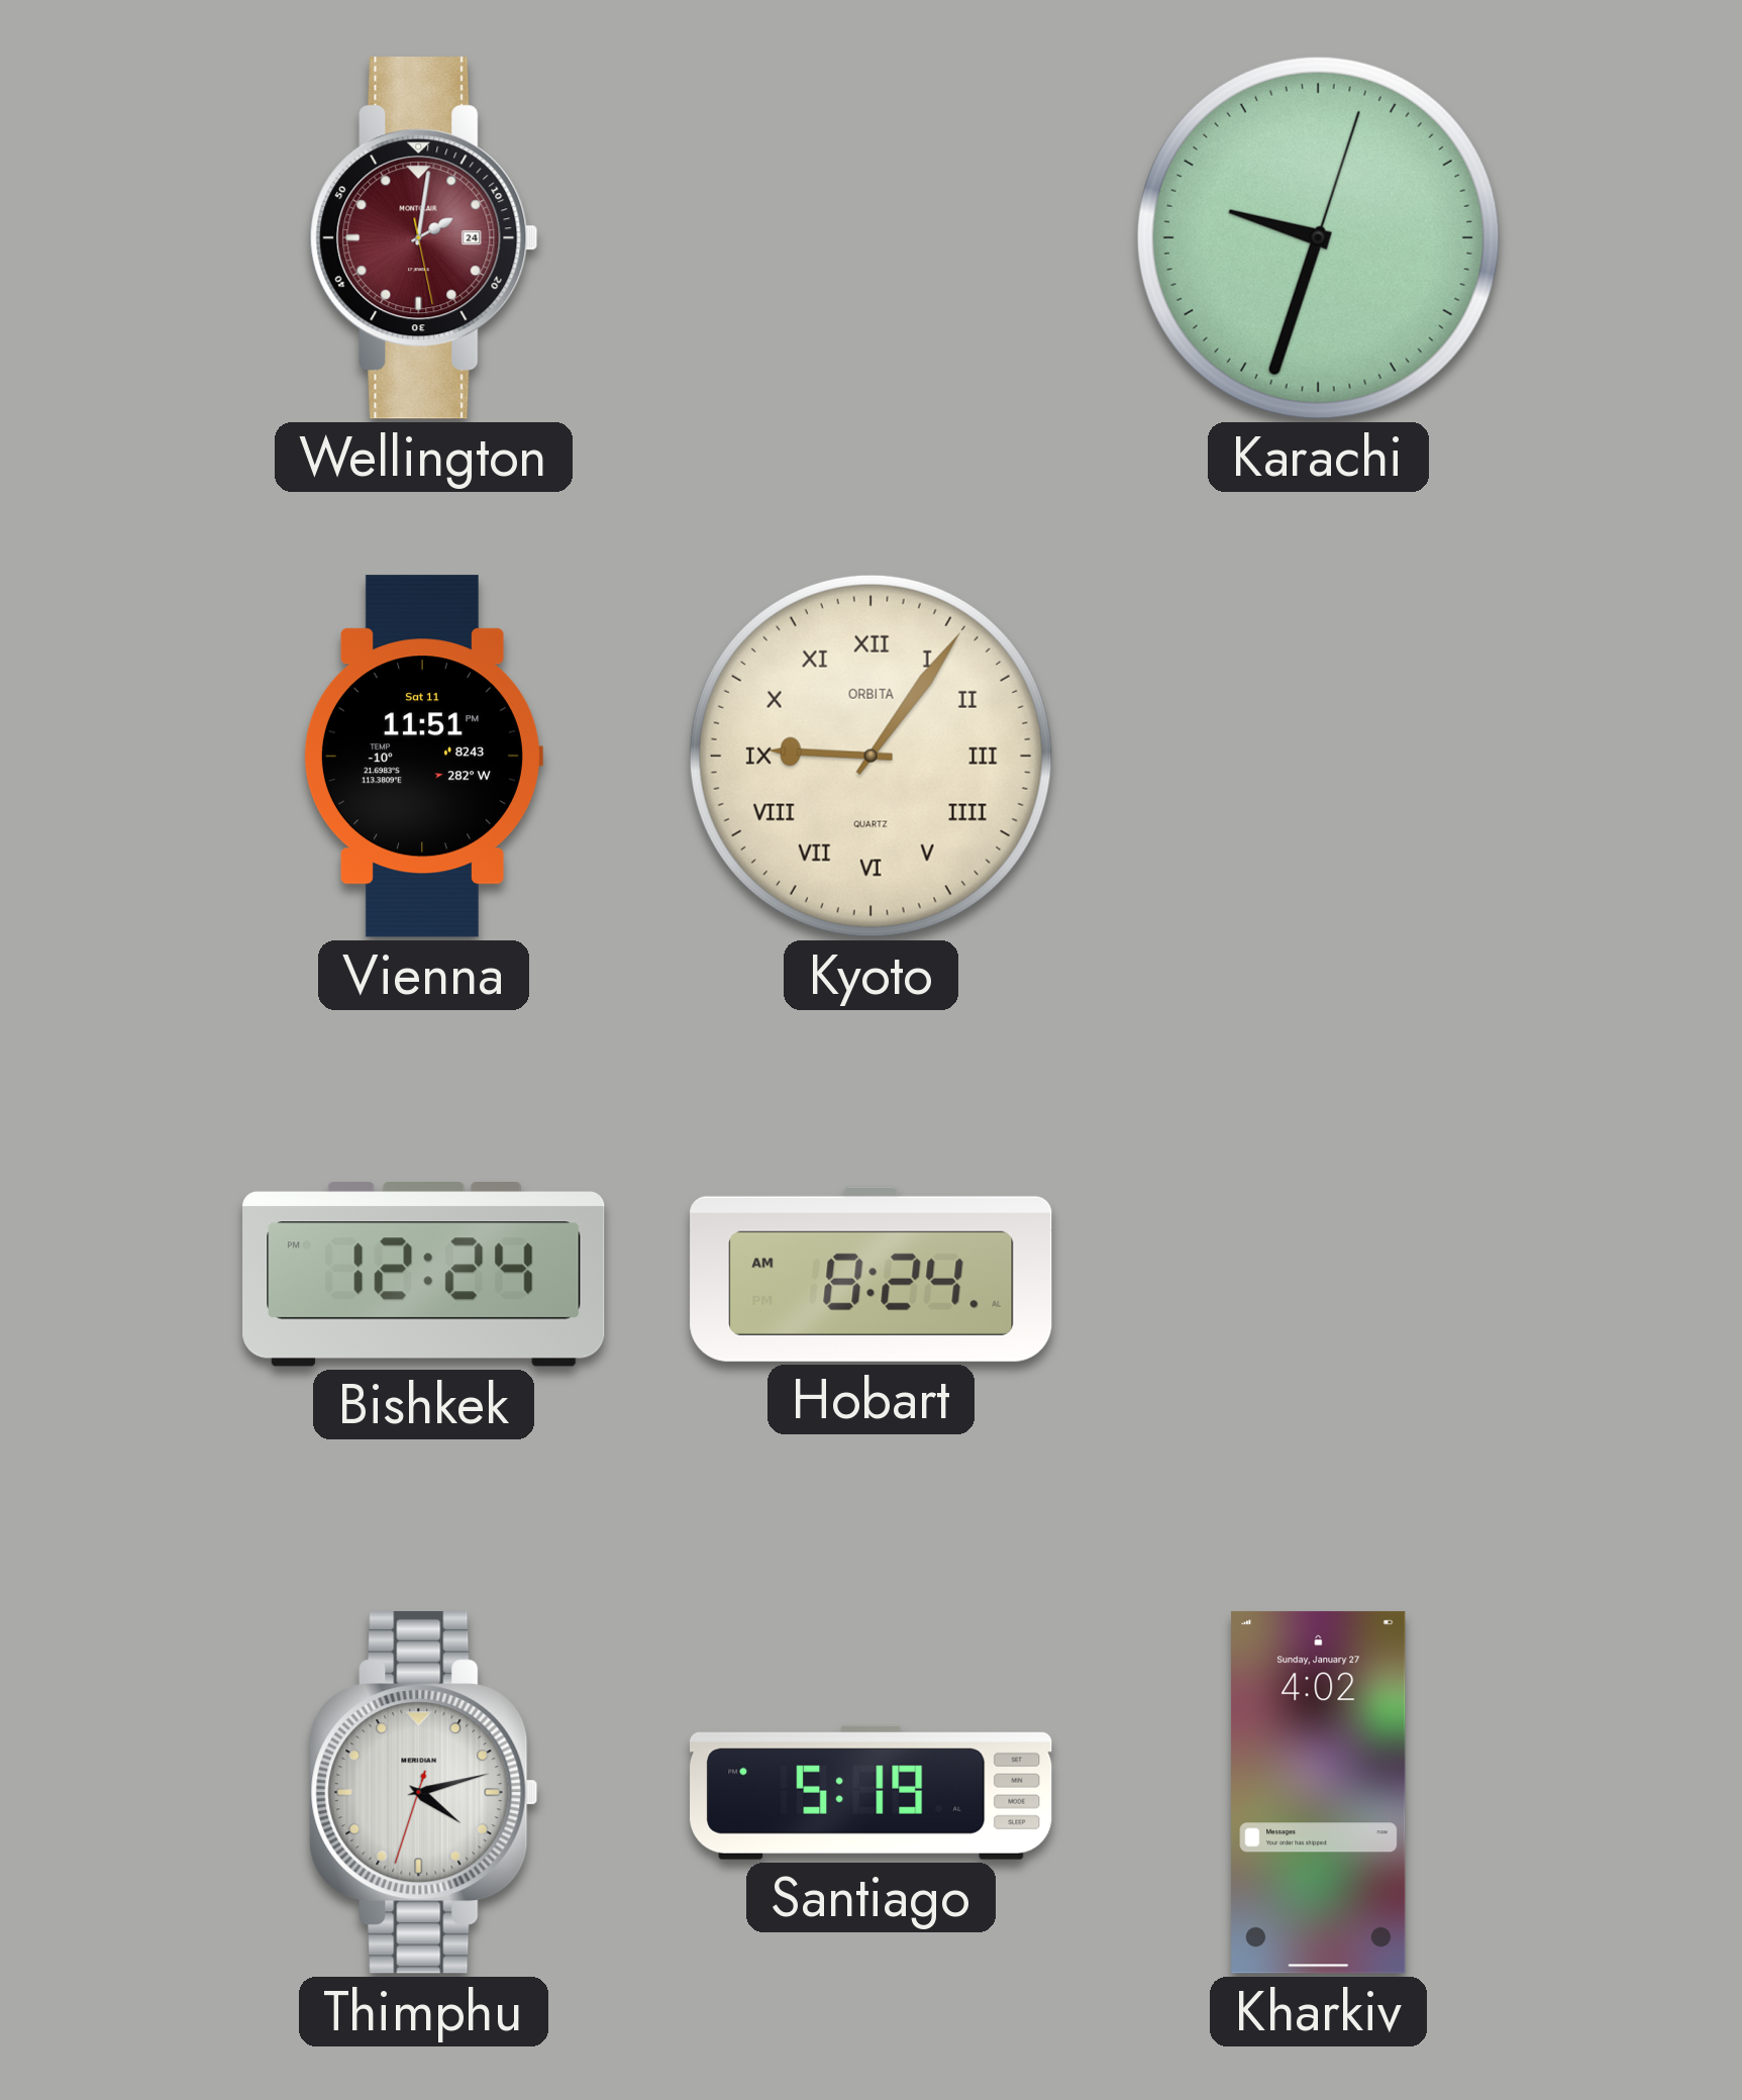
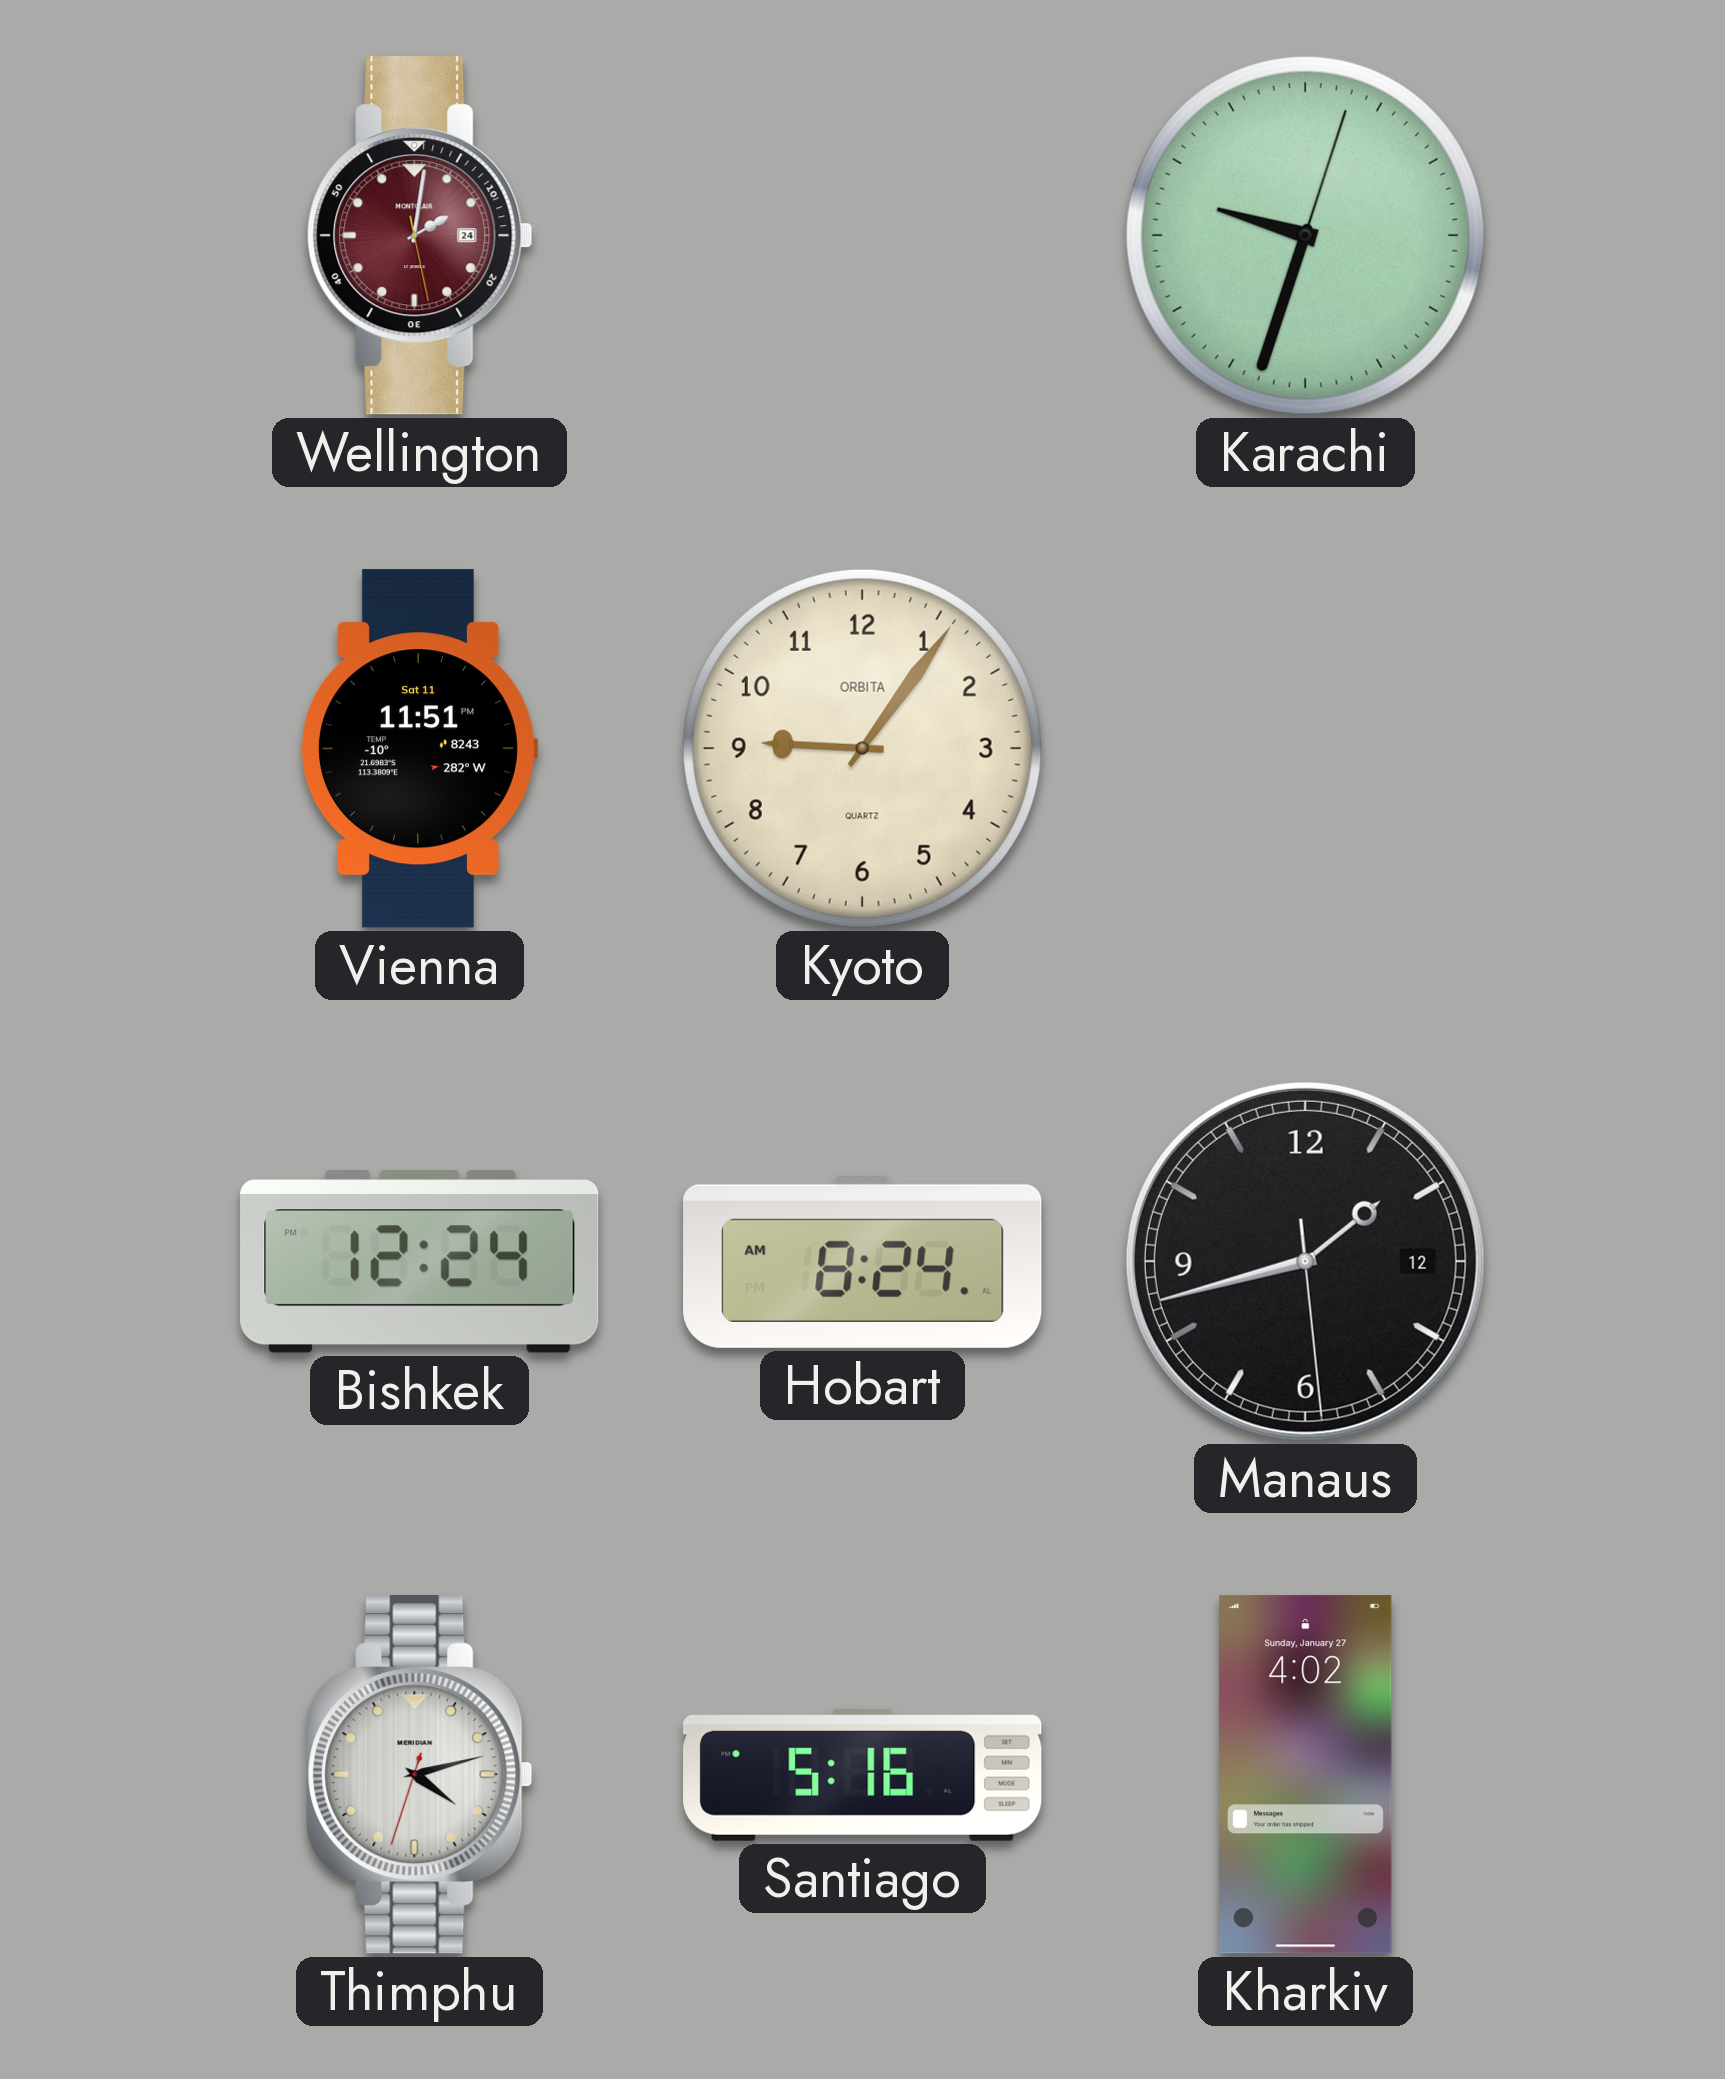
Kyoto numerals: Roman -> Arabic
Manaus: none -> 1:42
Santiago: 5:19 -> 5:16
